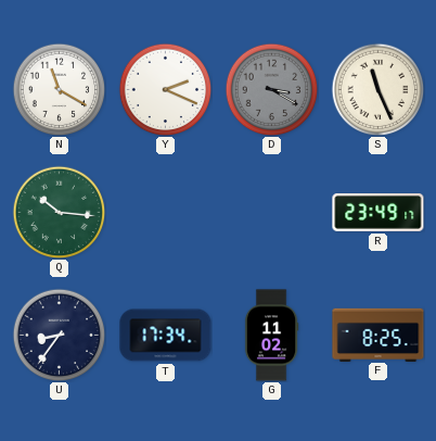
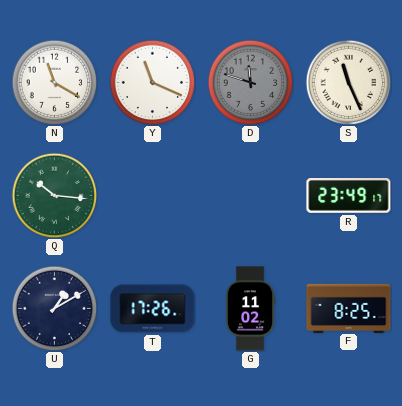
Y: 2:19 -> 11:19
D: 3:20 -> 11:48
U: 8:36 -> 1:10
T: 17:34 -> 17:26
